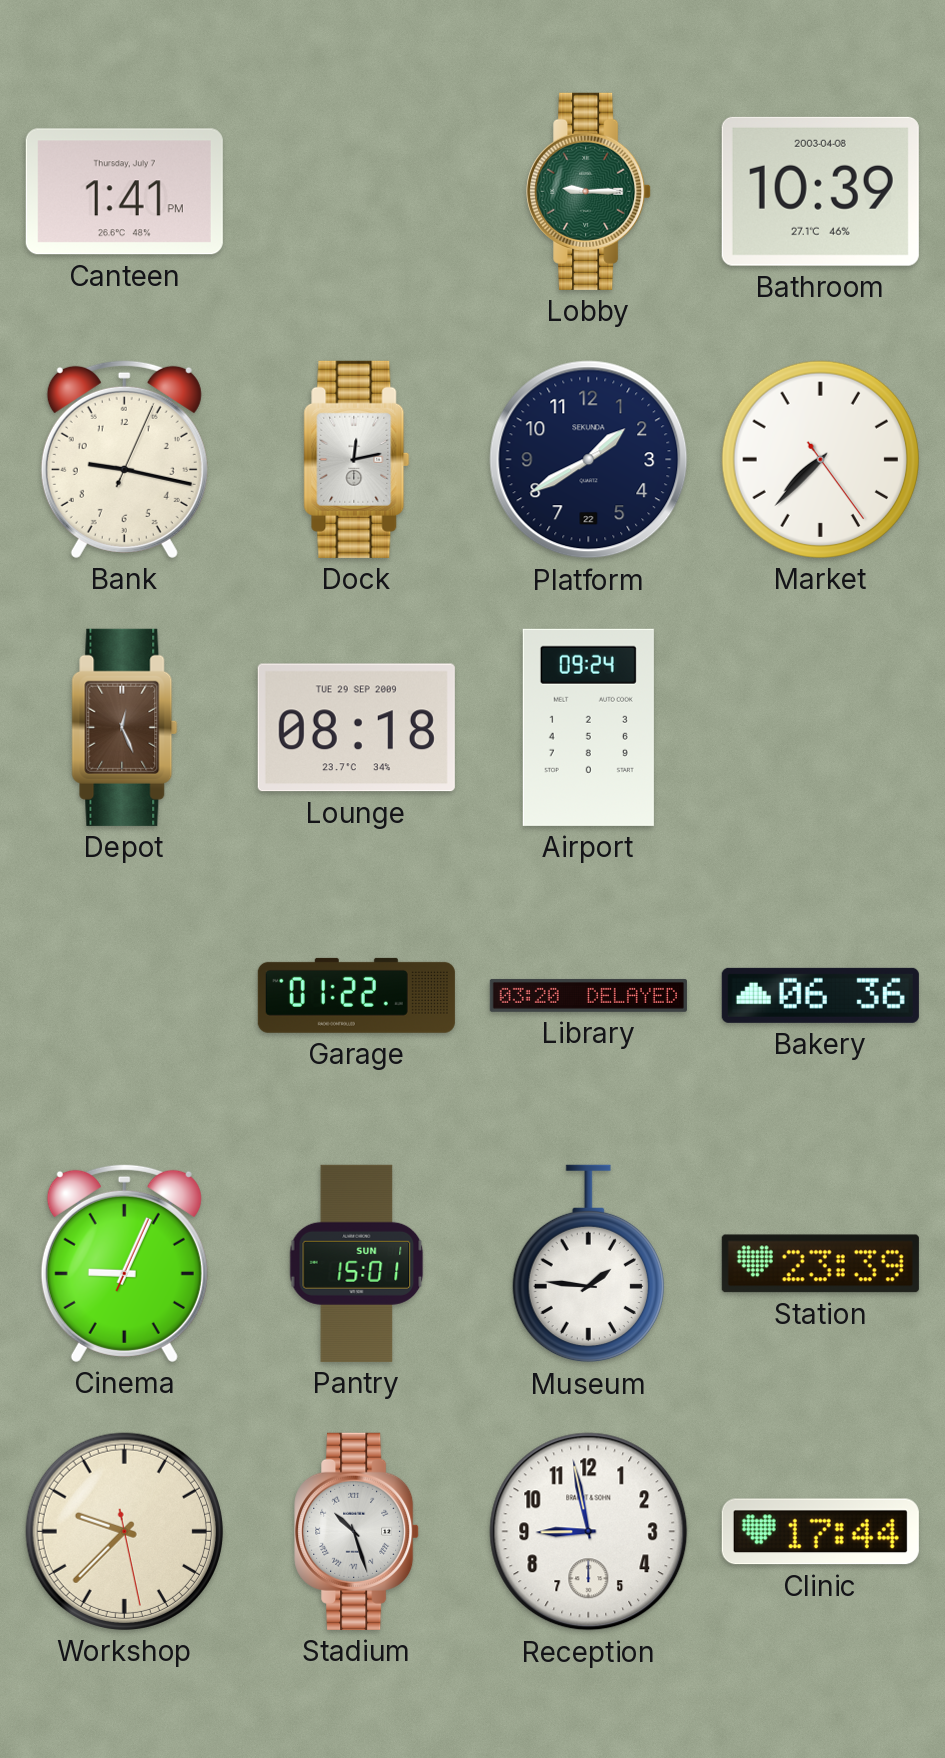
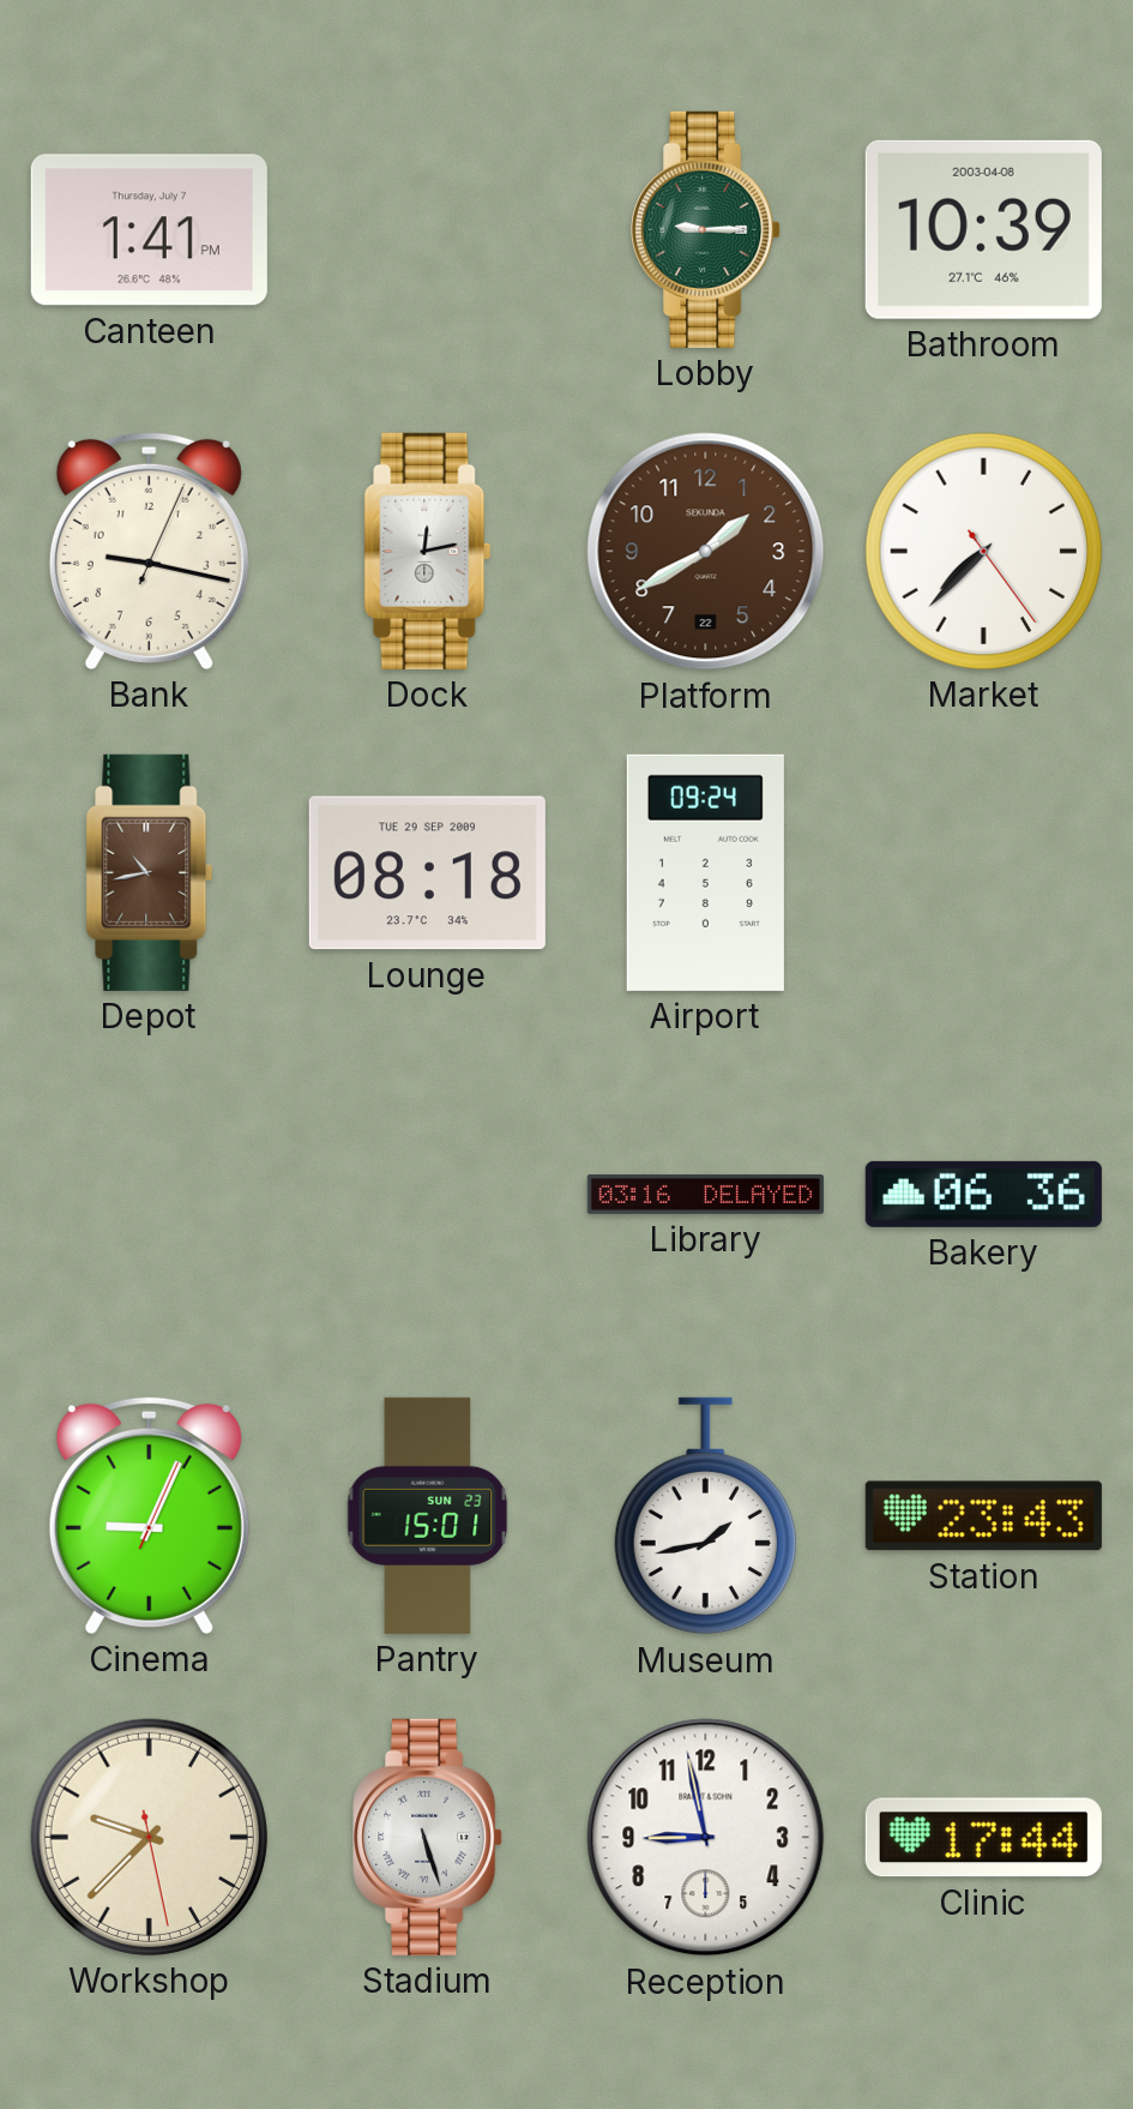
Platform dial: navy -> brown
Depot: 12:26 -> 10:43
Garage: 01:22 -> none
Library: 03:20 -> 03:16
Pantry date: SUN 1 -> SUN 23
Museum: 1:46 -> 1:43
Station: 23:39 -> 23:43
Stadium: 10:27 -> 5:27
